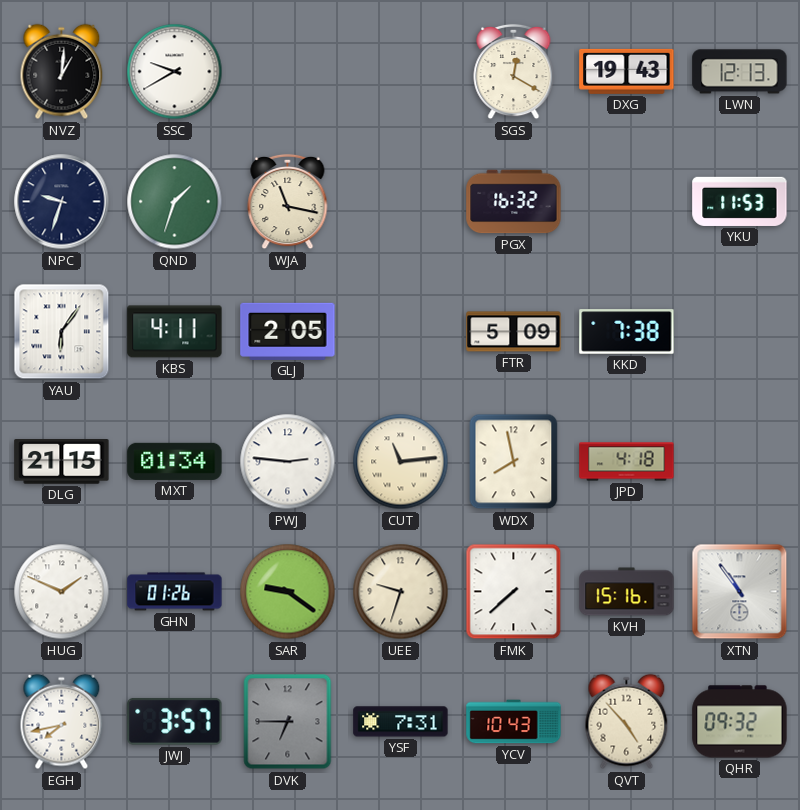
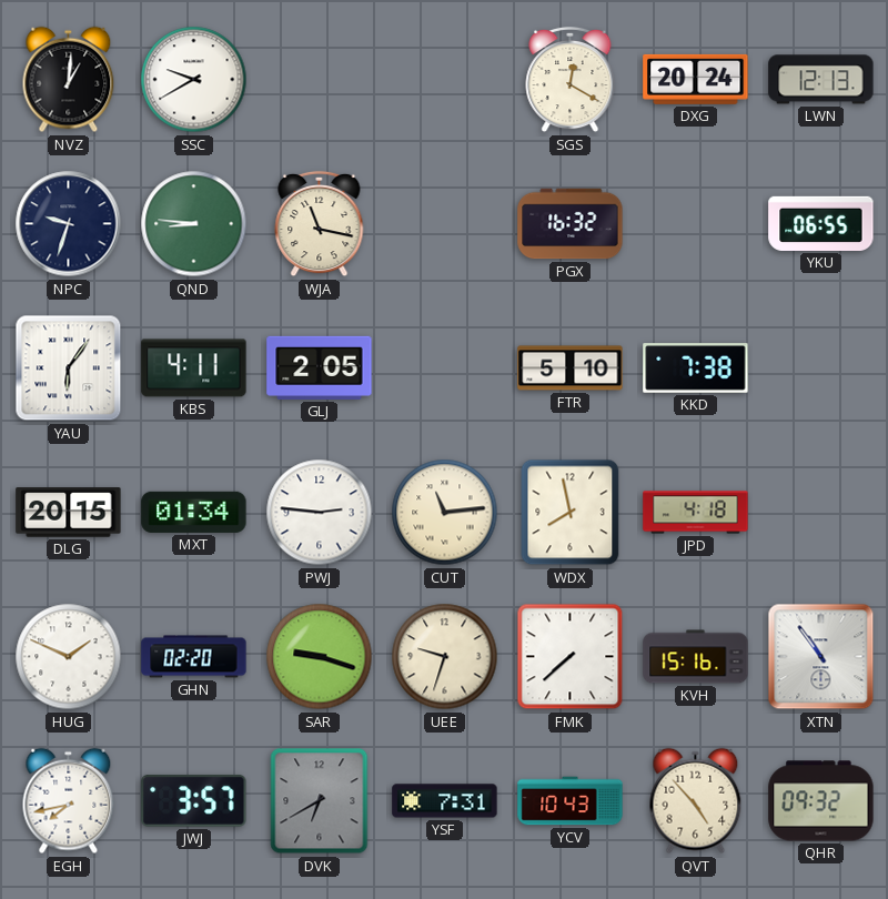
DXG: 19:43 -> 20:24
QND: 1:33 -> 8:46
YKU: 11:53 -> 06:55
FTR: 5:09 -> 5:10
DLG: 21:15 -> 20:15
GHN: 01:26 -> 02:20
SAR: 9:21 -> 9:18
DVK: 6:45 -> 6:40
